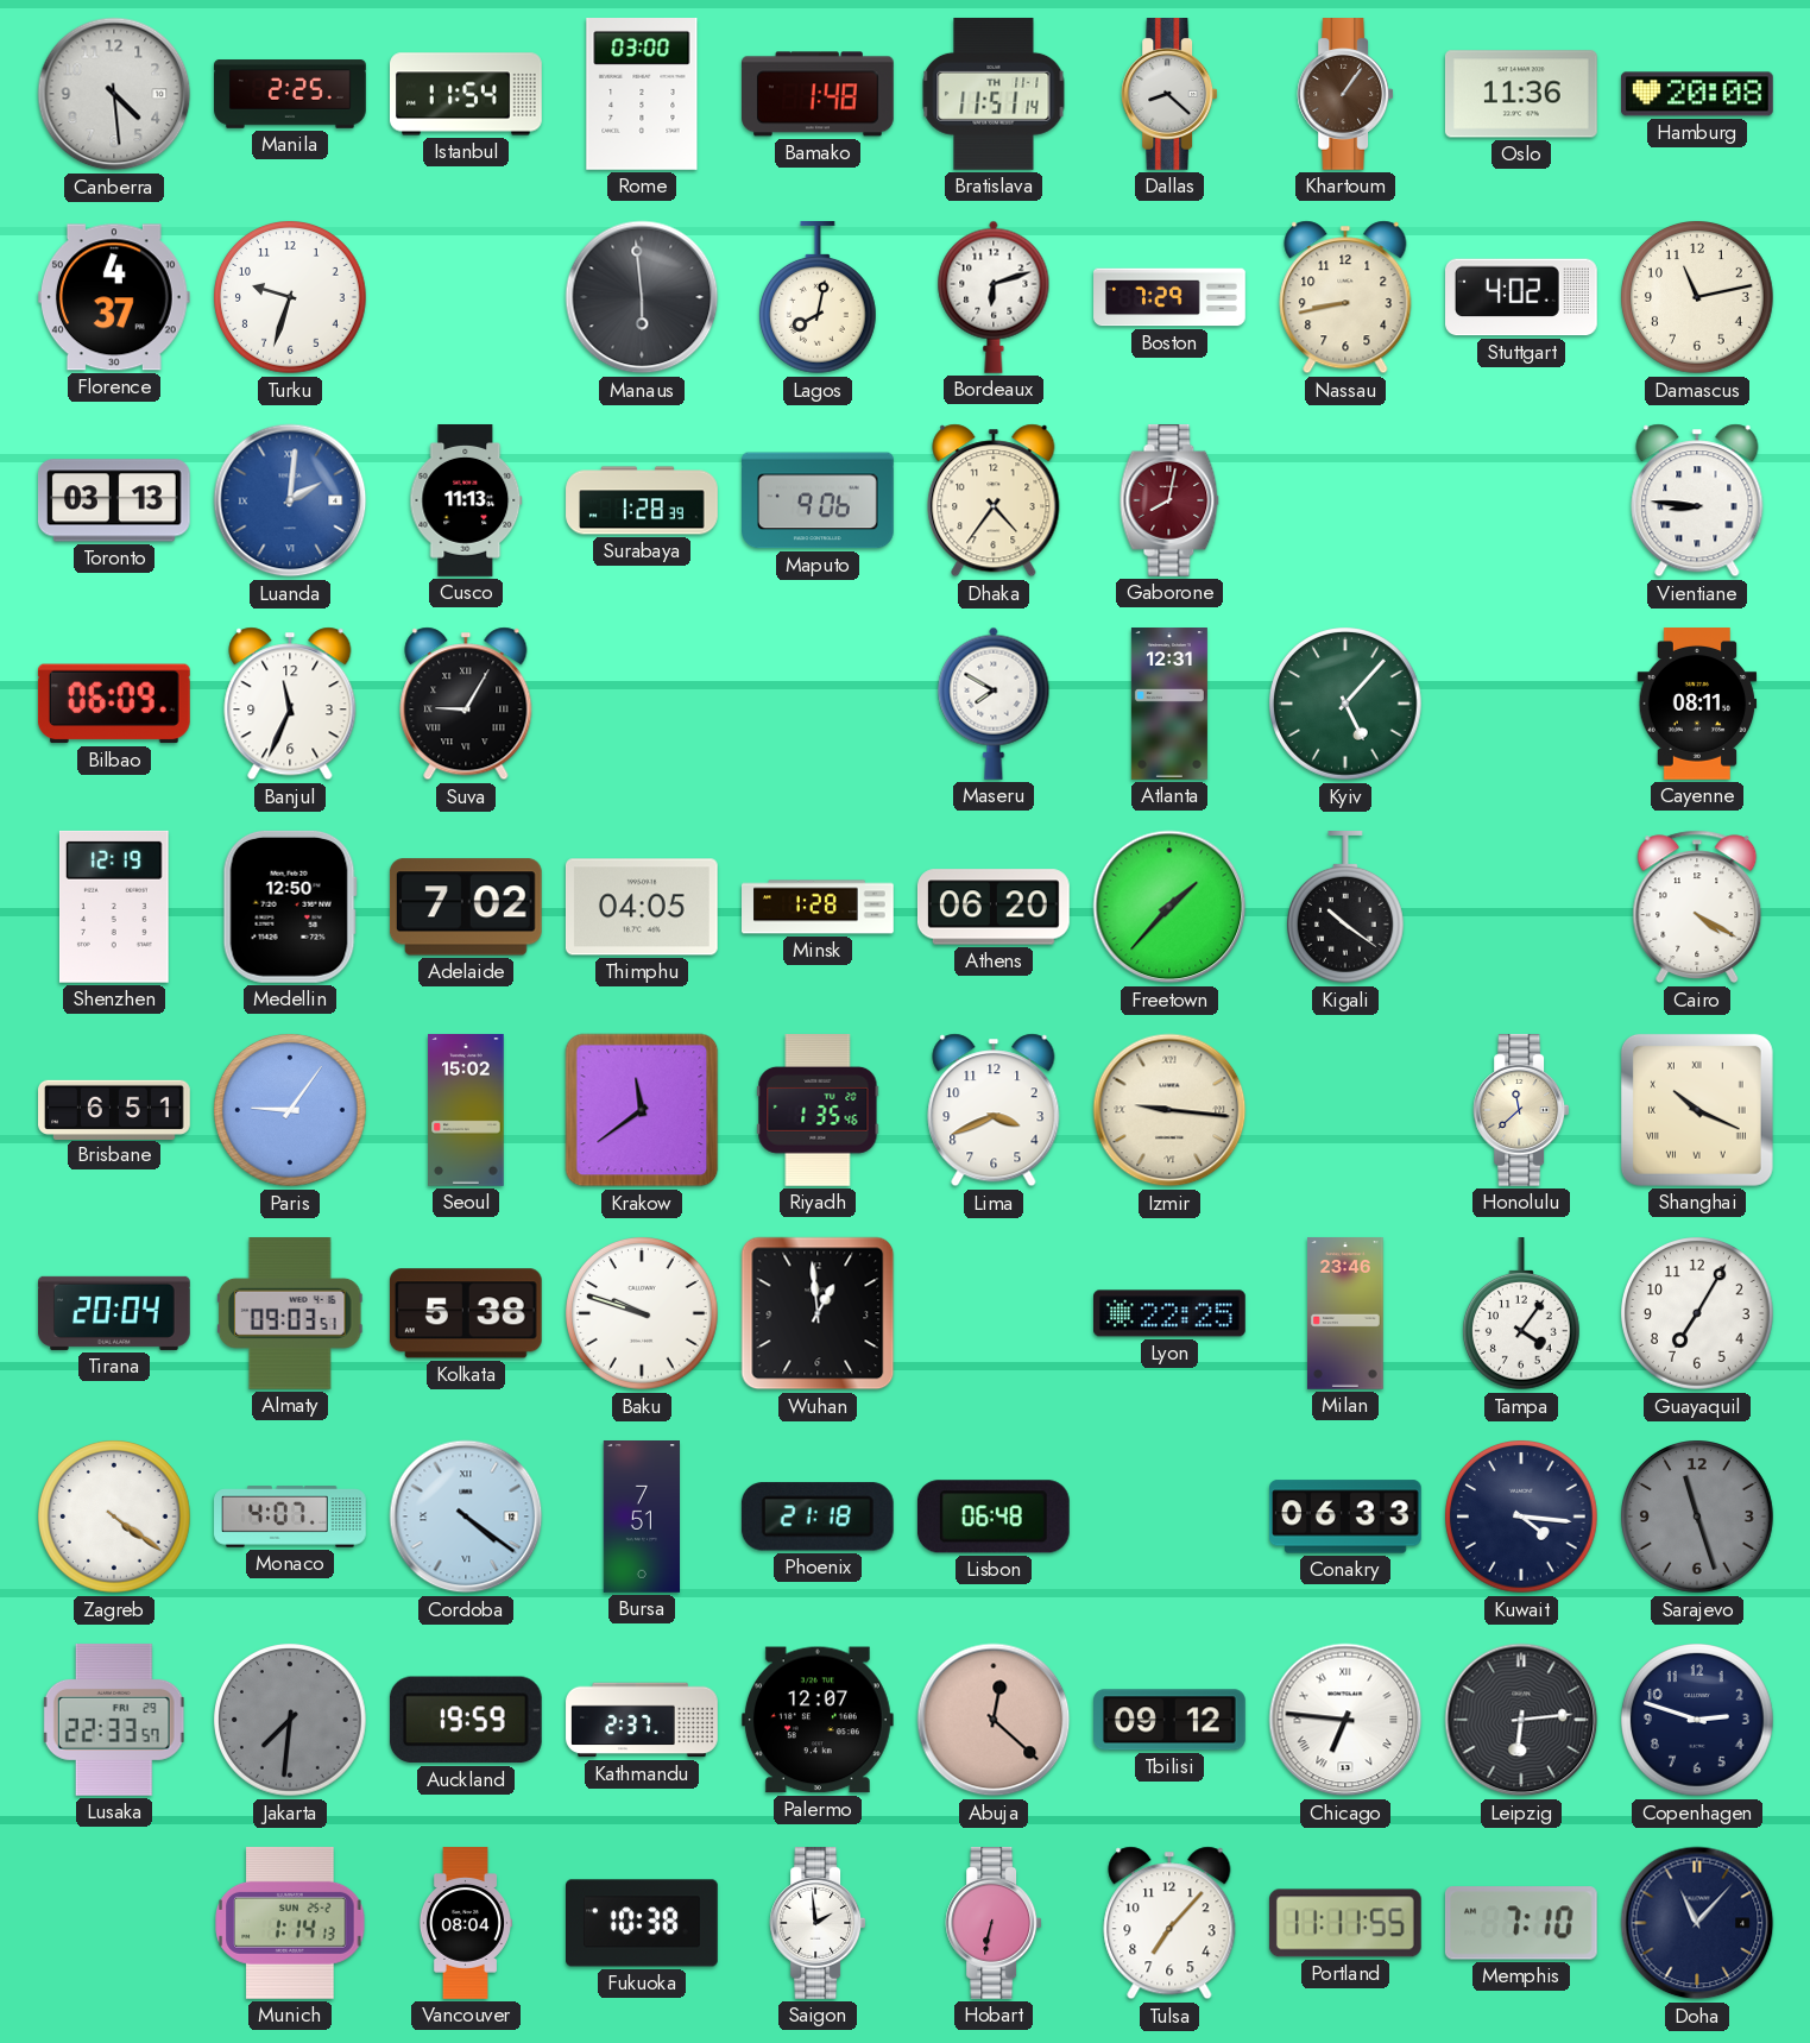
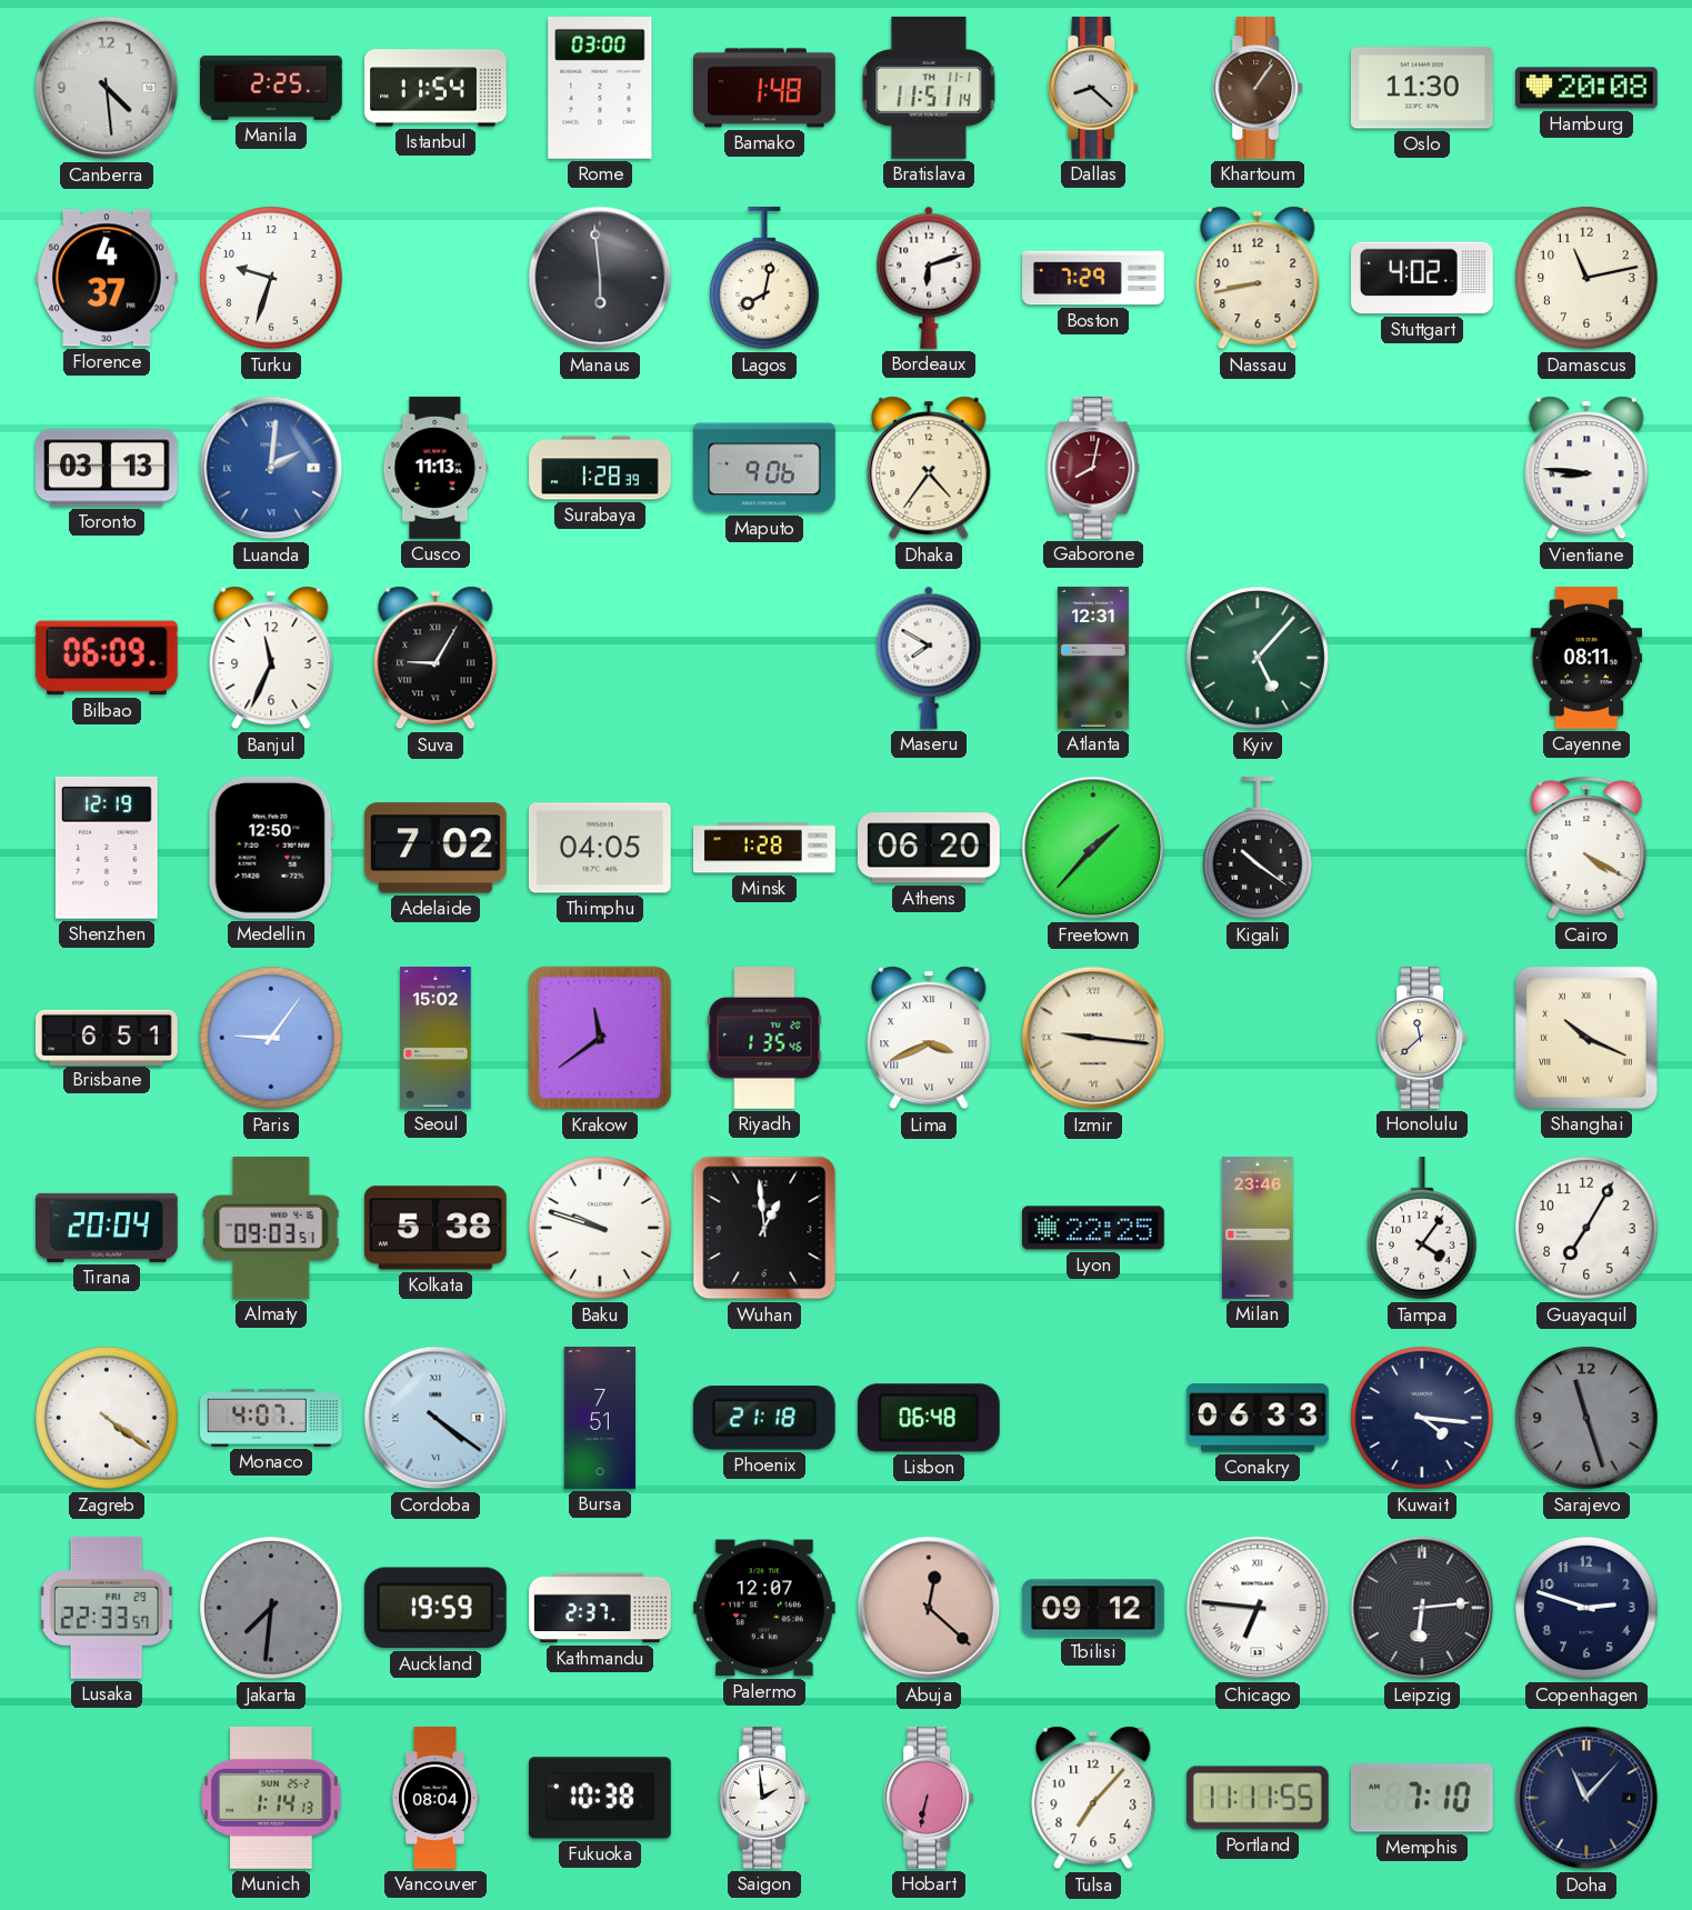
Oslo: 11:36 -> 11:30
Lima numerals: Arabic -> Roman
